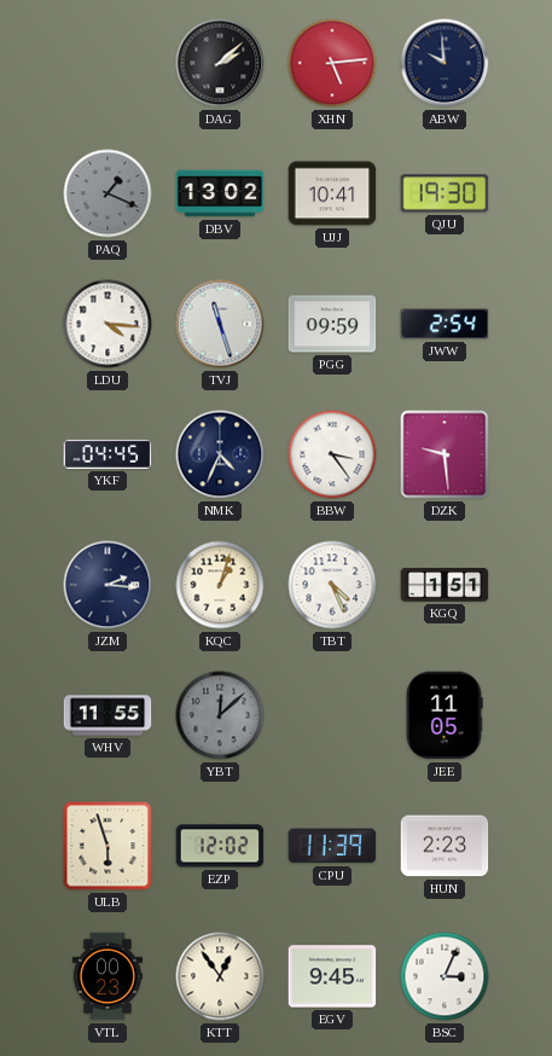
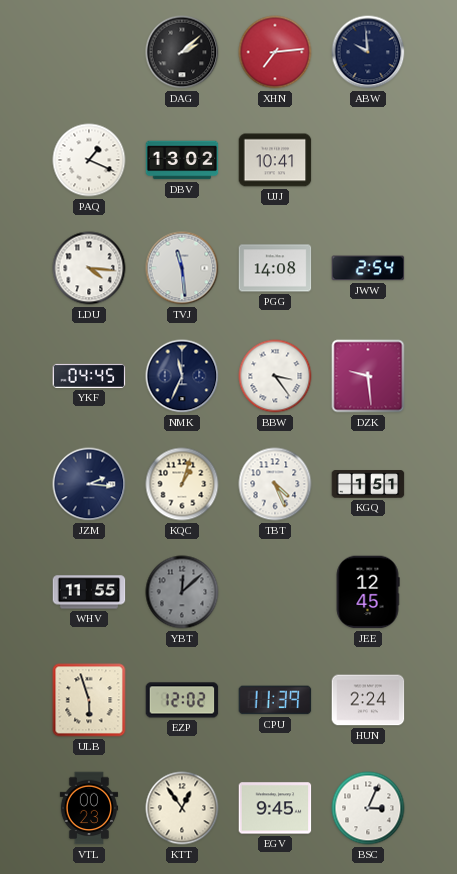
XHN: 5:14 -> 7:14
PAQ dial: grey -> white
QJU: 19:30 -> none
TVJ: 11:27 -> 11:29
PGG: 09:59 -> 14:08
NMK: 4:34 -> 11:34
JEE: 11:05 -> 12:45
HUN: 2:23 -> 2:24
